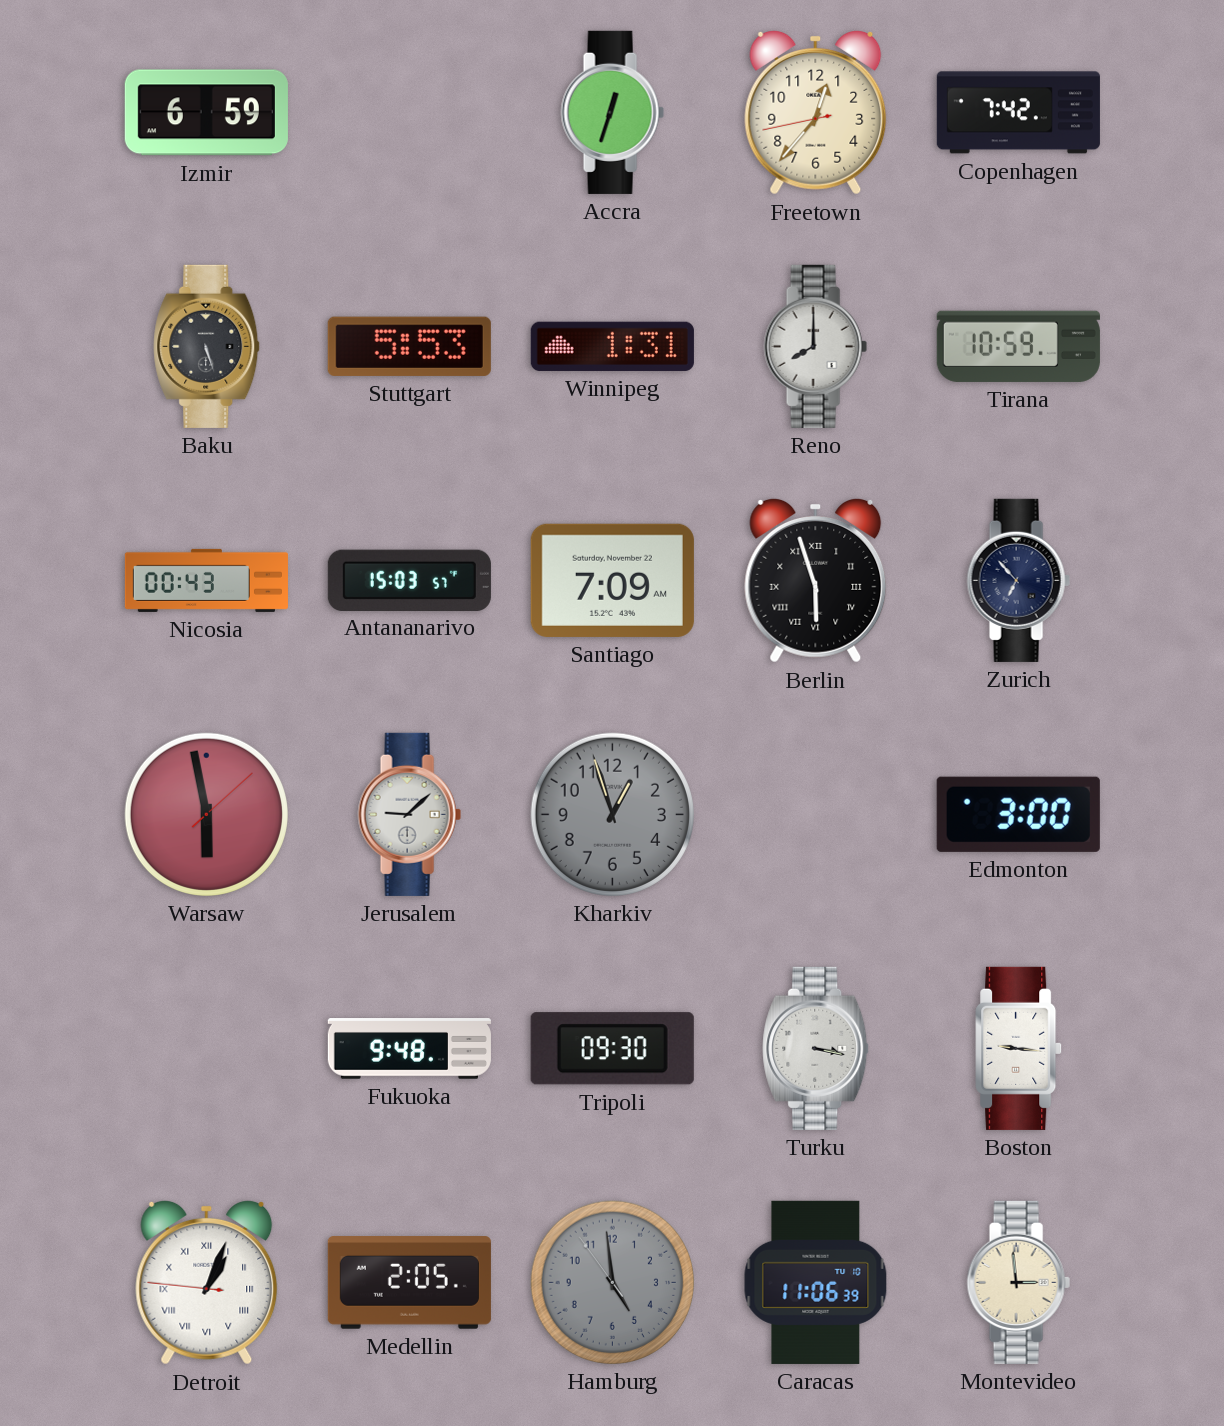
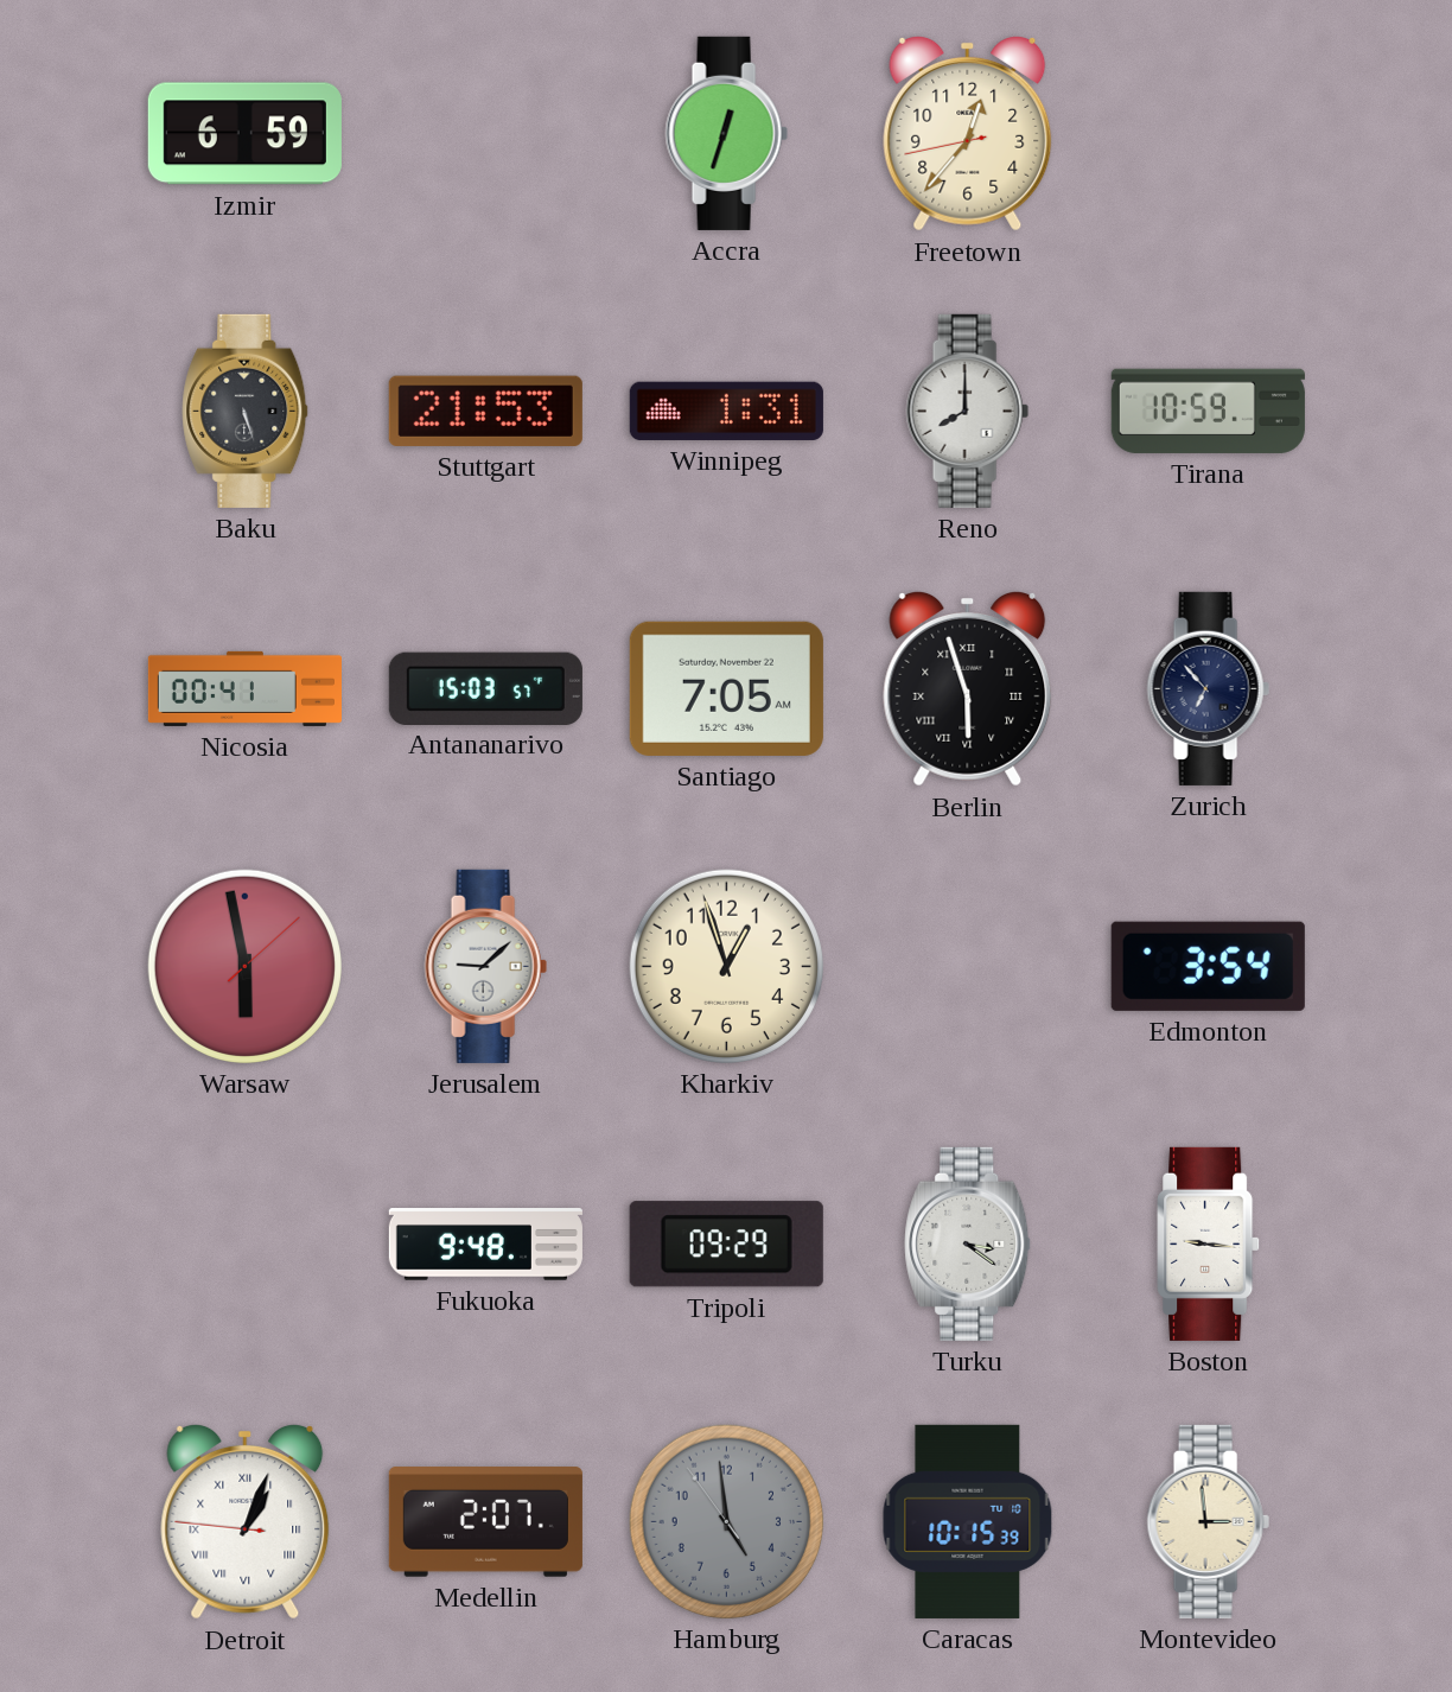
Copenhagen: 7:42 -> none
Stuttgart: 5:53 -> 21:53
Nicosia: 00:43 -> 00:41
Santiago: 7:09 -> 7:05
Kharkiv dial: grey -> cream
Edmonton: 3:00 -> 3:54
Tripoli: 09:30 -> 09:29
Turku: 3:17 -> 3:21
Medellin: 2:05 -> 2:07
Caracas: 11:06 -> 10:15
